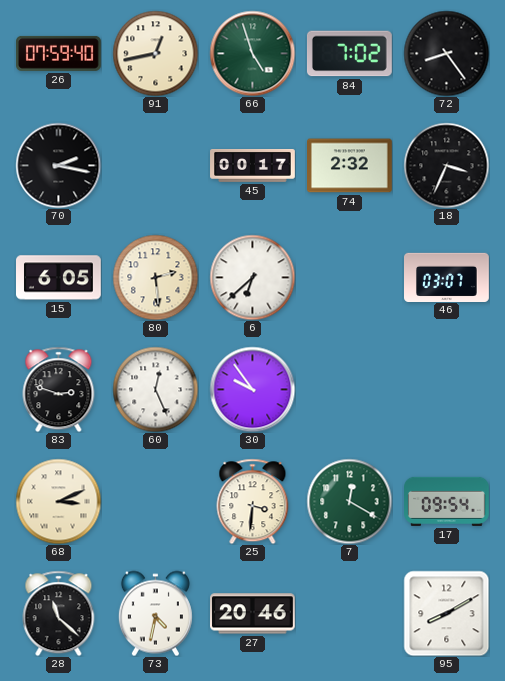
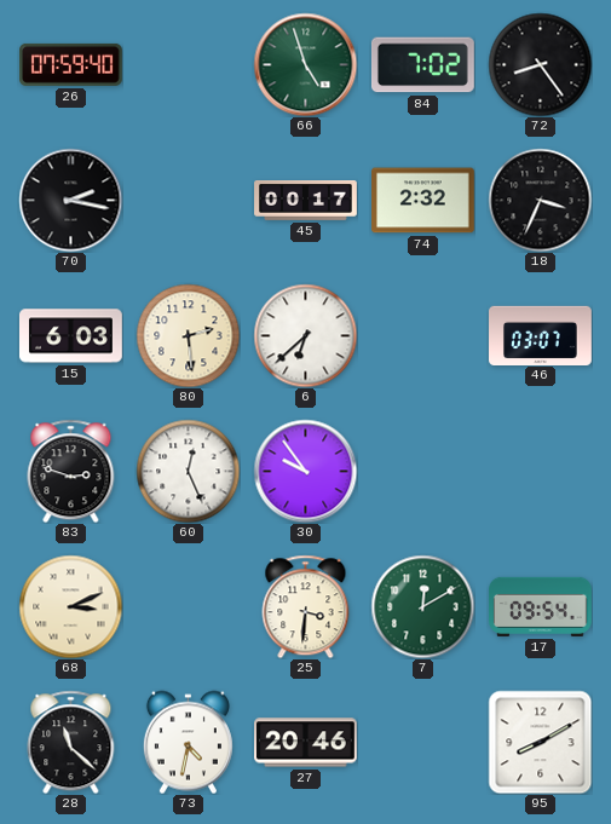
91: 12:43 -> none
15: 6:05 -> 6:03
7: 12:20 -> 12:10
